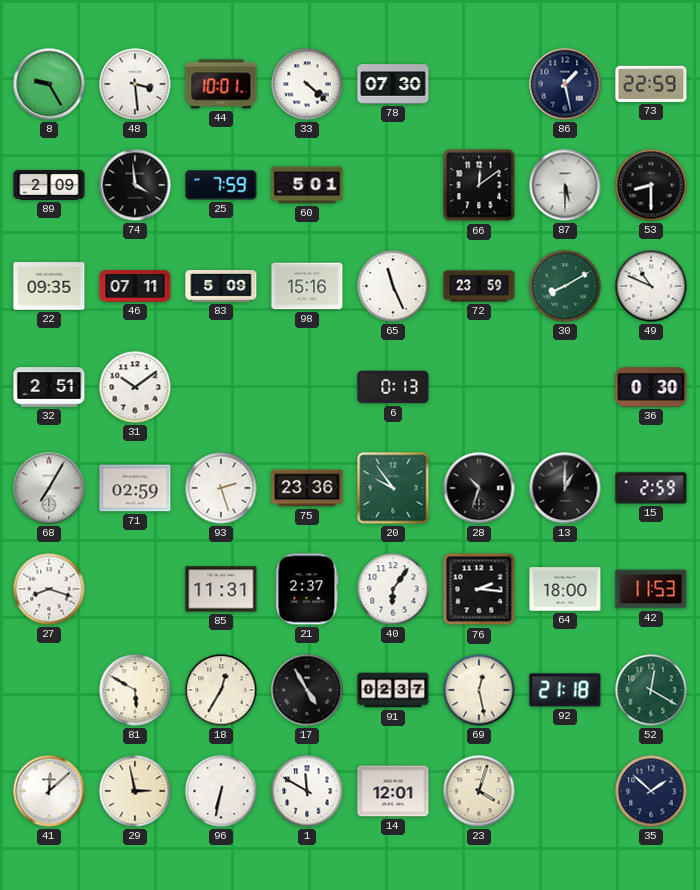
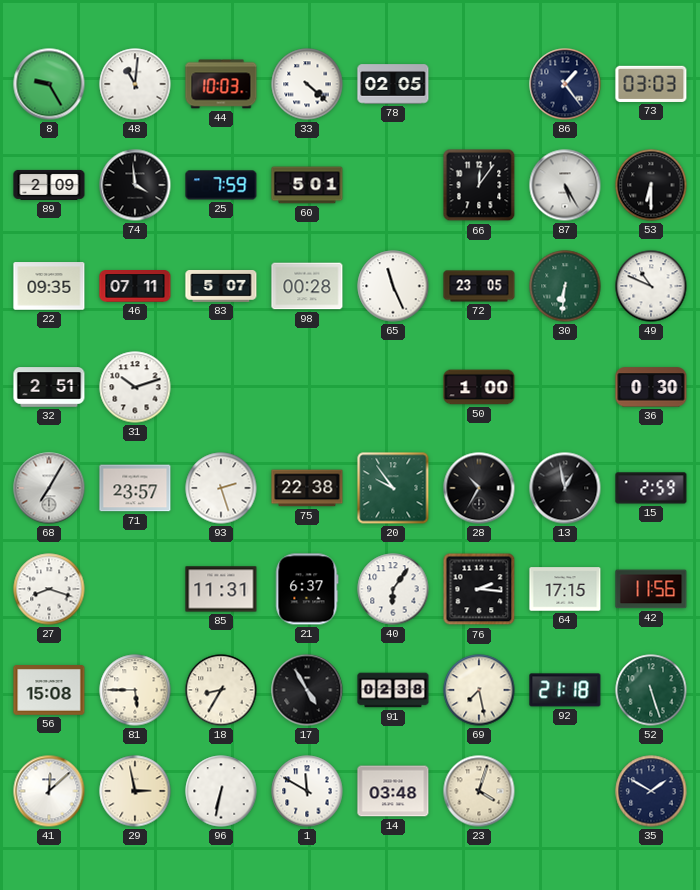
48: 3:29 -> 11:01
44: 10:01 -> 10:03
78: 07:30 -> 02:05
86: 1:28 -> 1:24
73: 22:59 -> 03:03
66: 12:09 -> 12:06
87: 5:30 -> 5:25
53: 8:30 -> 6:30
83: 5:09 -> 5:07
98: 15:16 -> 00:28
72: 23:59 -> 23:05
30: 8:10 -> 6:31
31: 10:09 -> 10:12
6: 0:13 -> none
50: none -> 1:00
71: 02:59 -> 23:57
75: 23:36 -> 22:38
28: 10:33 -> 10:35
13: 1:00 -> 12:58
21: 2:37 -> 6:37
64: 18:00 -> 17:15
42: 11:53 -> 11:56
56: none -> 15:08
81: 5:50 -> 5:45
18: 12:35 -> 8:35
91: 02:37 -> 02:38
69: 12:28 -> 7:28
52: 12:20 -> 5:27
14: 12:01 -> 03:48
35: 1:52 -> 1:50
